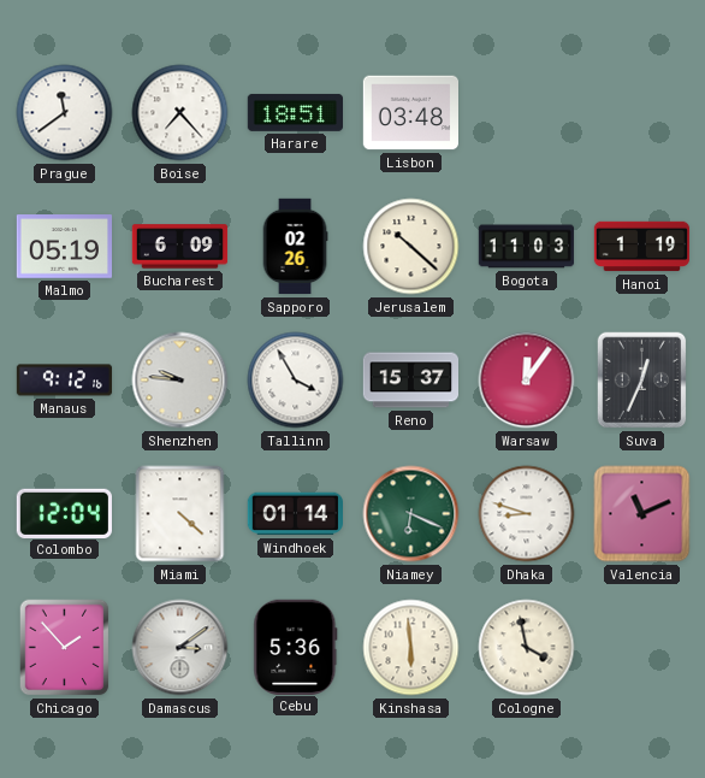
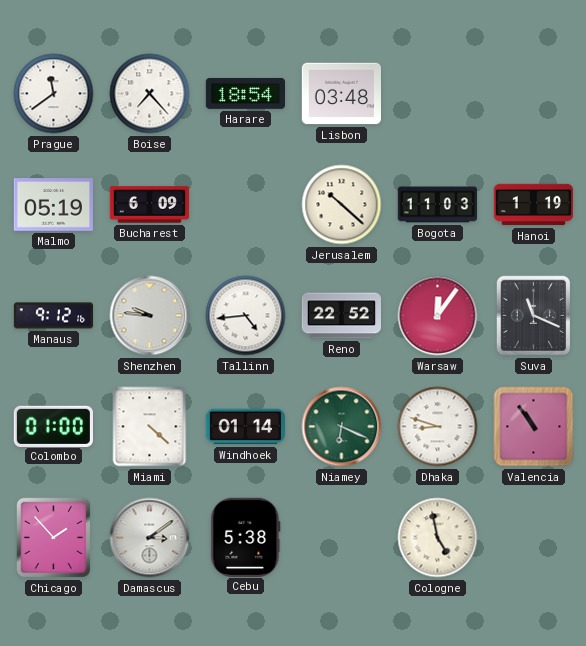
Harare: 18:51 -> 18:54
Sapporo: 02:26 -> none
Tallinn: 3:55 -> 4:44
Reno: 15:37 -> 22:52
Suva: 12:34 -> 11:19
Colombo: 12:04 -> 01:00
Valencia: 11:11 -> 10:54
Cebu: 5:36 -> 5:38
Kinshasa: 5:59 -> none
Cologne: 3:58 -> 4:58
